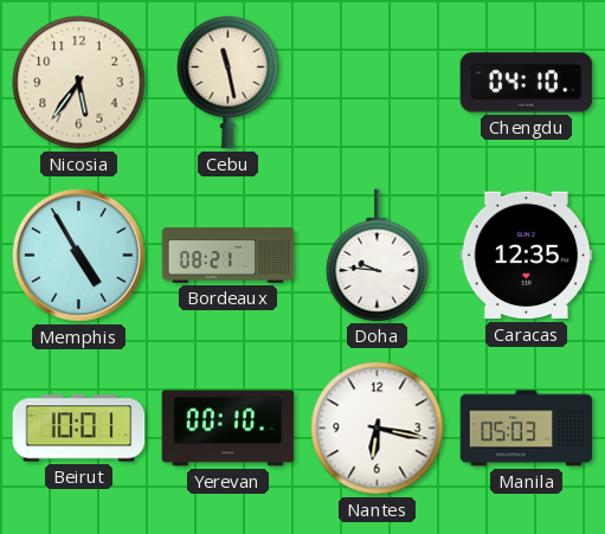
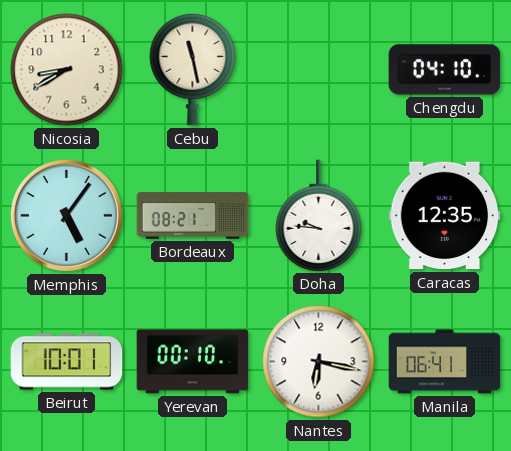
Nicosia: 5:36 -> 8:40
Memphis: 4:55 -> 5:06
Manila: 05:03 -> 06:41
